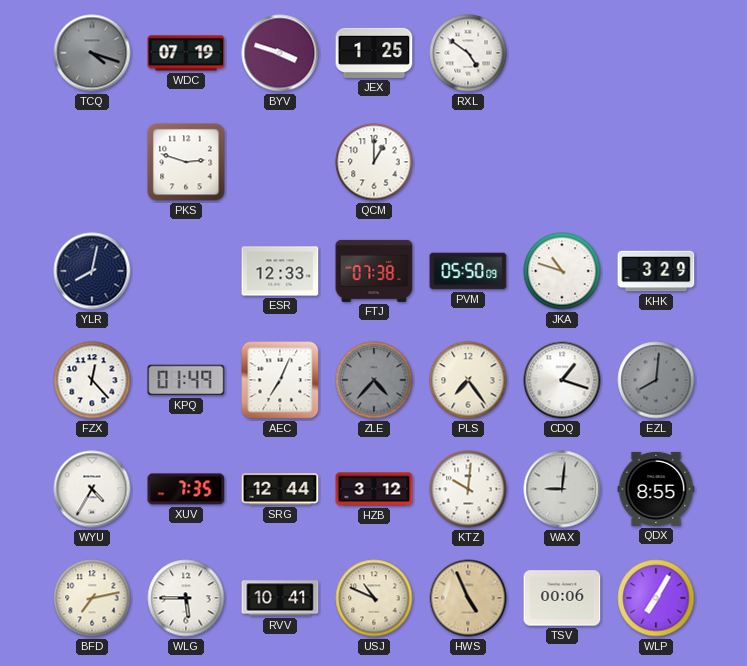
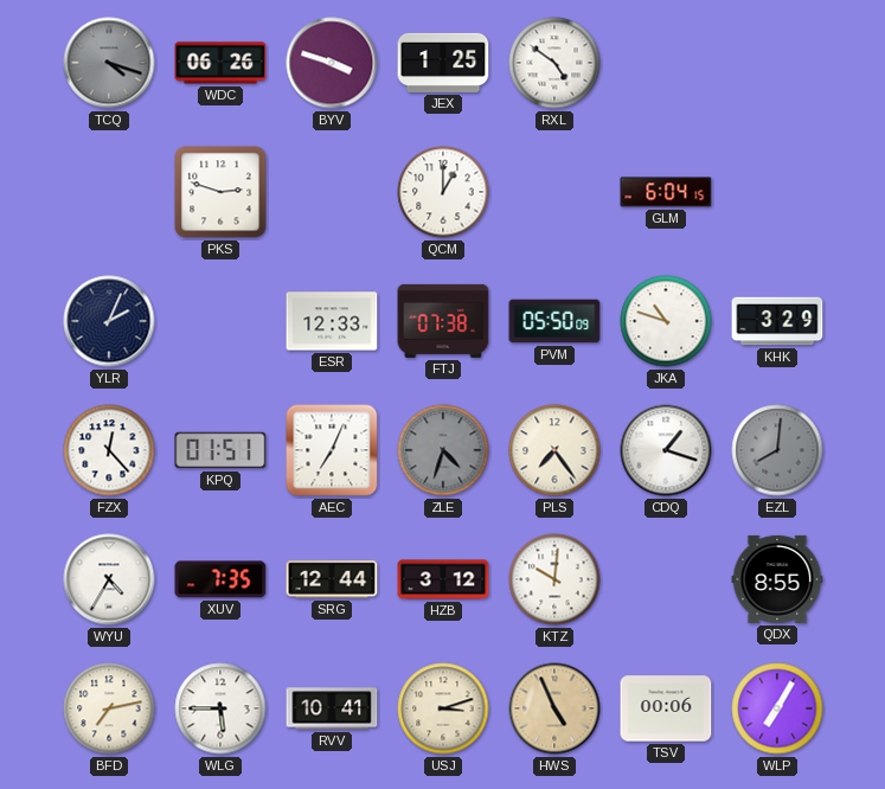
WDC: 07:19 -> 06:26
GLM: none -> 6:04
YLR: 8:02 -> 2:04
KPQ: 01:49 -> 01:51
ZLE: 4:37 -> 4:33
WAX: 9:01 -> none
USJ: 10:49 -> 3:12
